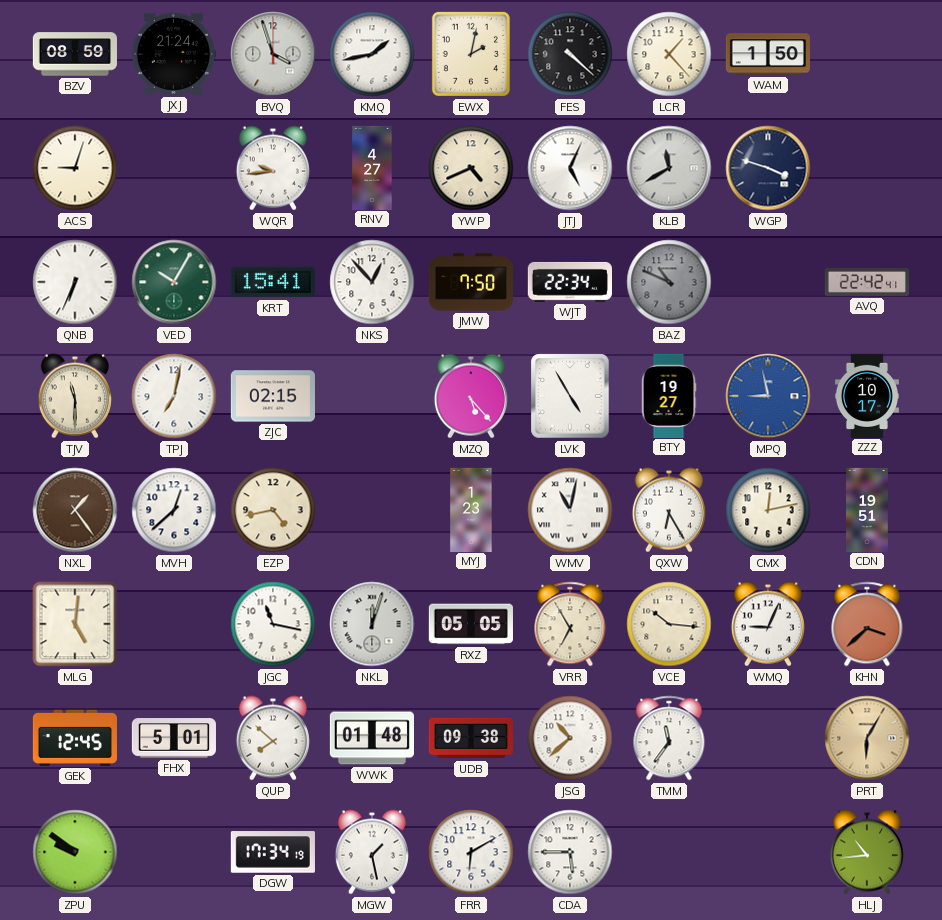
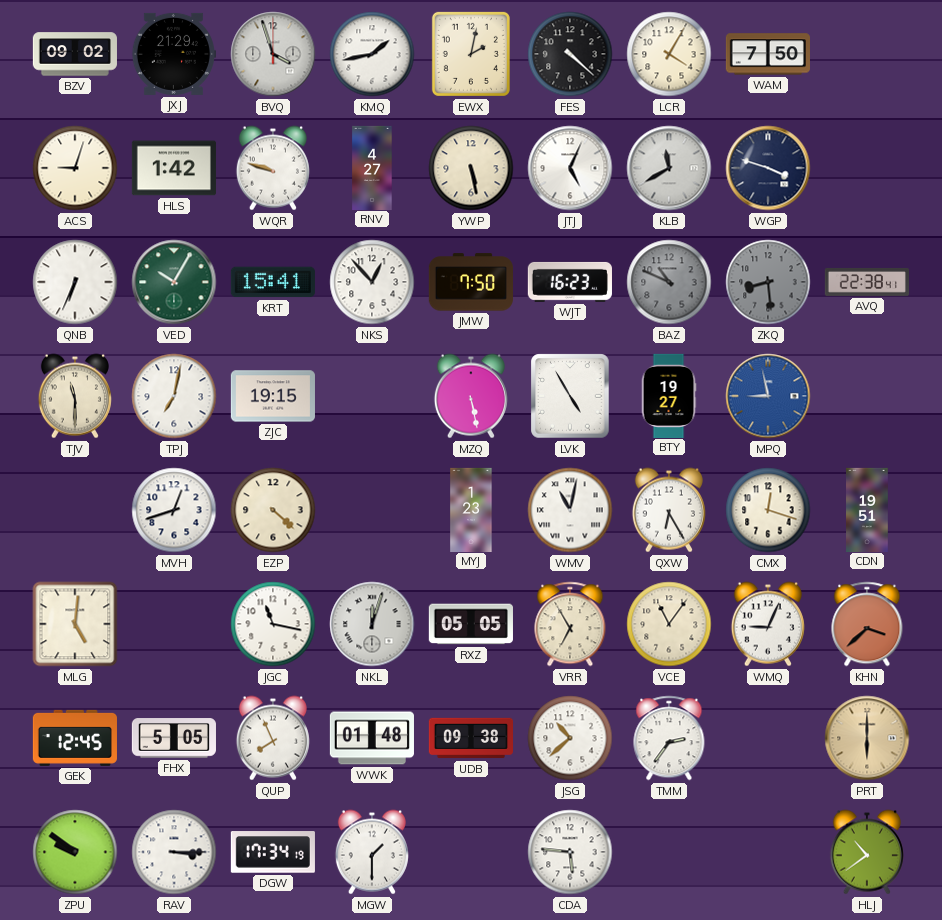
BZV: 08:59 -> 09:02
JXJ: 21:24 -> 21:29
LCR: 1:23 -> 4:05
WAM: 1:50 -> 7:50
HLS: none -> 1:42
WQR: 9:44 -> 9:48
YWP: 4:41 -> 5:28
WJT: 22:34 -> 16:23
ZKQ: none -> 8:29
AVQ: 22:42 -> 22:38
ZJC: 02:15 -> 19:15
MZQ: 5:23 -> 5:28
ZZZ: 10:17 -> none
NXL: 1:24 -> none
MVH: 12:38 -> 12:42
EZP: 4:43 -> 4:22
CMX: 12:13 -> 12:18
VCE: 10:16 -> 11:06
FHX: 5:01 -> 5:05
QUP: 7:52 -> 7:56
TMM: 11:36 -> 2:36
PRT: 6:05 -> 6:00
RAV: none -> 3:15
MGW: 1:28 -> 1:30
FRR: 6:10 -> none
CDA: 5:45 -> 5:46
HLJ: 10:44 -> 10:39
